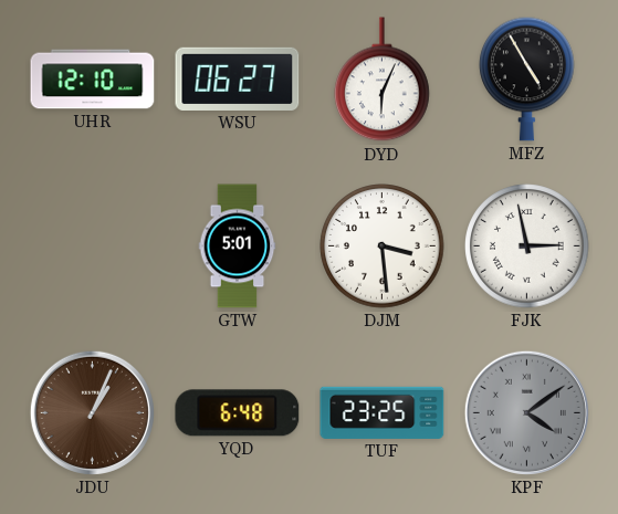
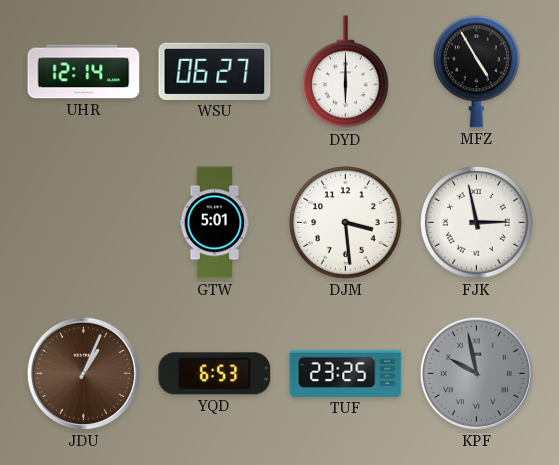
UHR: 12:10 -> 12:14
DYD: 6:04 -> 6:00
YQD: 6:48 -> 6:53
KPF: 4:09 -> 9:58
